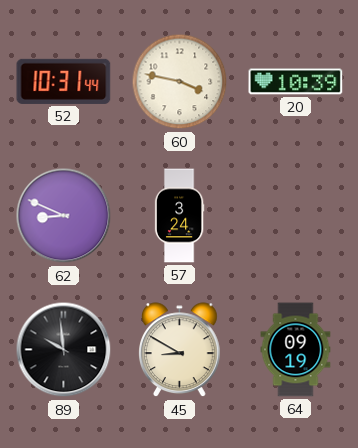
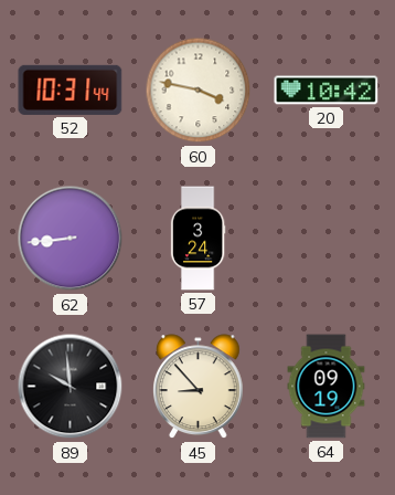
20: 10:39 -> 10:42
62: 8:49 -> 8:44
45: 8:50 -> 8:53
